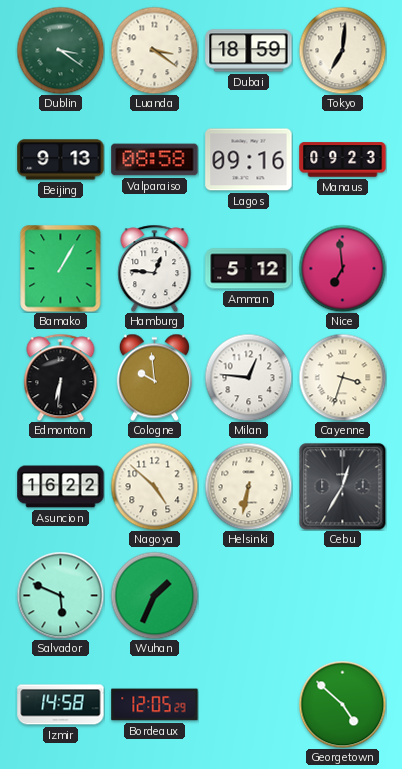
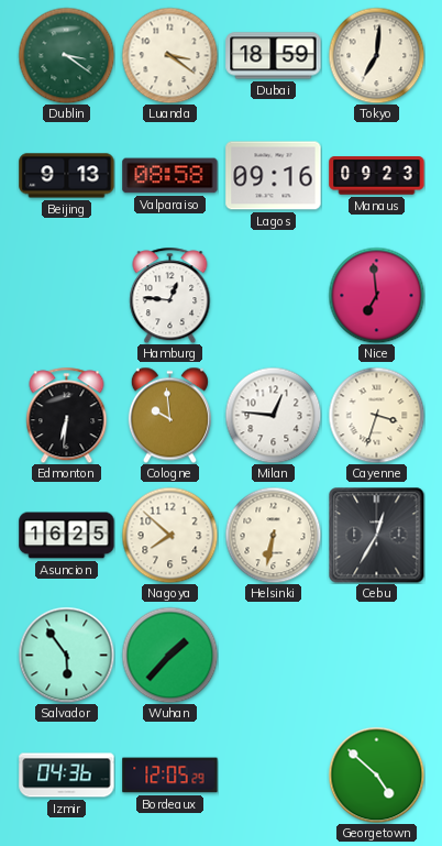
Bamako: 1:05 -> none
Amman: 5:12 -> none
Asuncion: 16:22 -> 16:25
Nagoya: 4:52 -> 7:52
Salvador: 5:49 -> 5:54
Wuhan: 1:34 -> 1:37
Izmir: 14:58 -> 04:36
